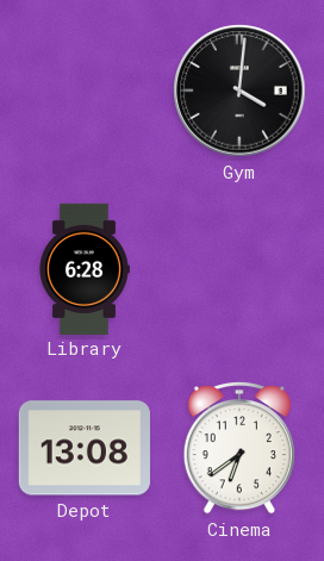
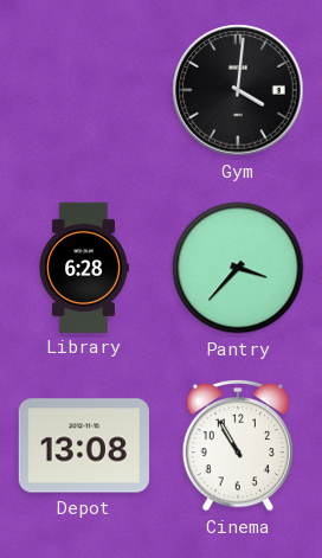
Pantry: none -> 3:37
Cinema: 6:39 -> 10:55
